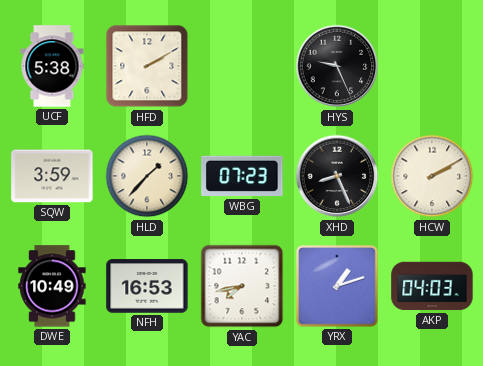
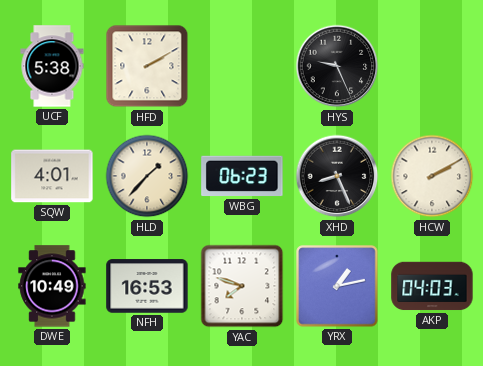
SQW: 3:59 -> 4:01
WBG: 07:23 -> 06:23
YAC: 7:43 -> 7:48
YRX: 1:12 -> 1:13
